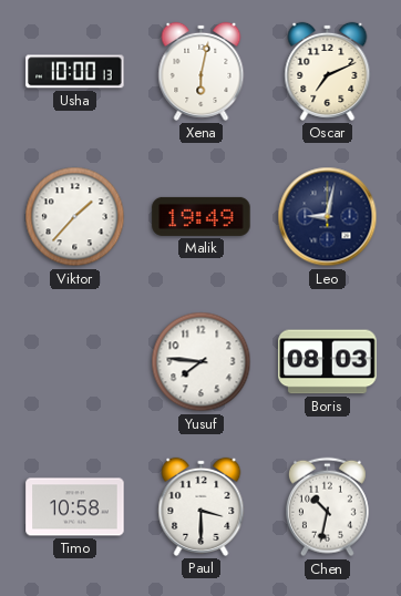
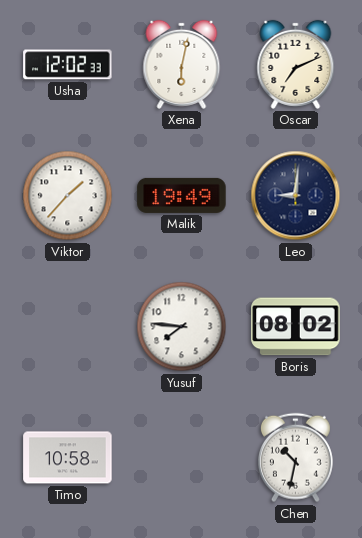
Usha: 10:00 -> 12:02
Leo: 9:02 -> 9:01
Boris: 08:03 -> 08:02
Paul: 3:30 -> none
